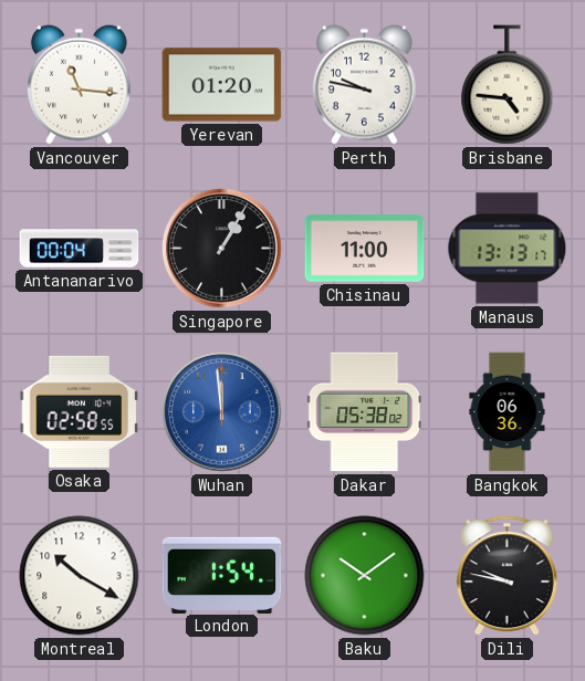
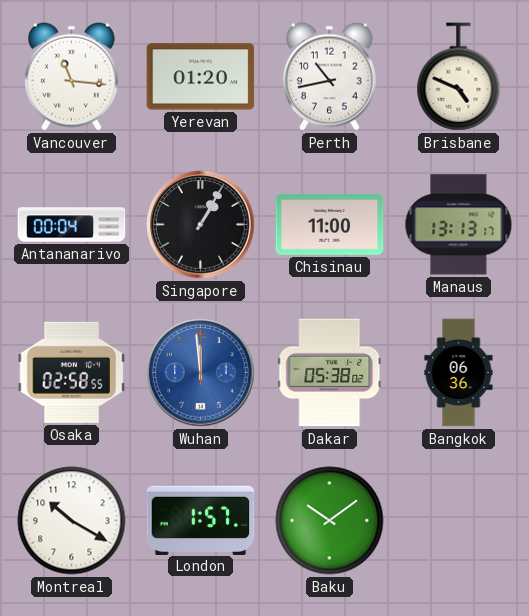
Perth: 9:47 -> 10:43
Brisbane: 4:46 -> 4:49
London: 1:54 -> 1:57
Dili: 9:47 -> none
